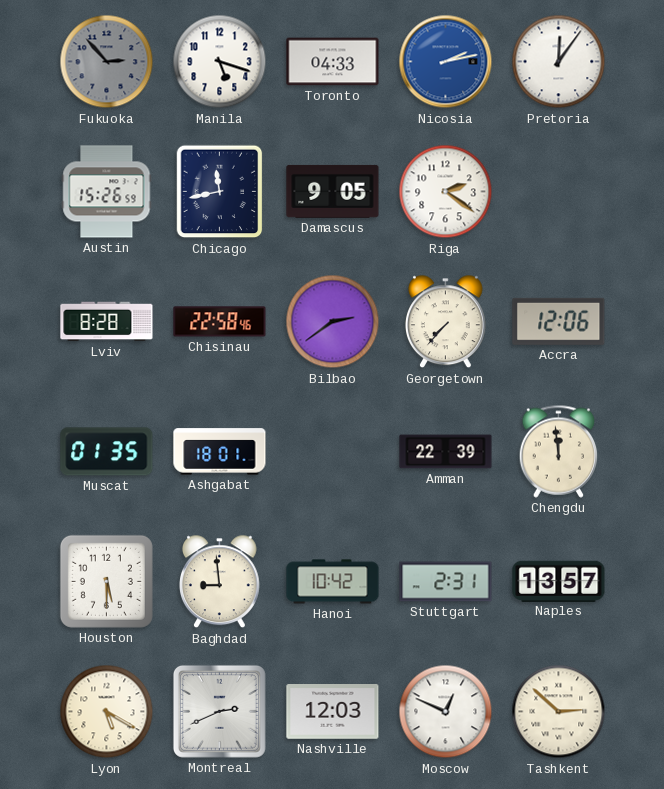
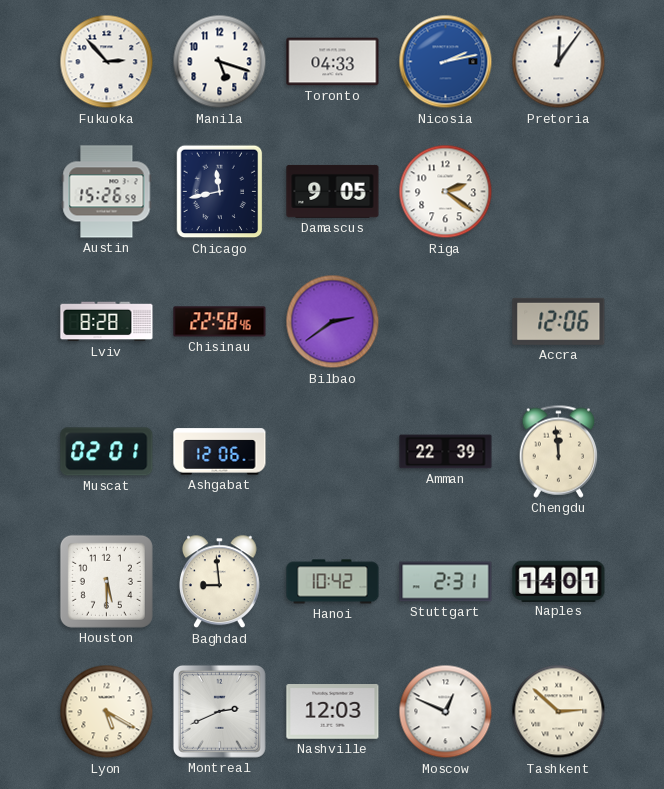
Fukuoka dial: grey -> white
Georgetown: 7:37 -> none
Muscat: 01:35 -> 02:01
Ashgabat: 18:01 -> 12:06
Naples: 13:57 -> 14:01
